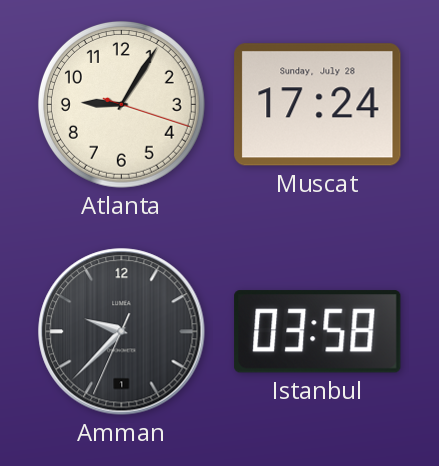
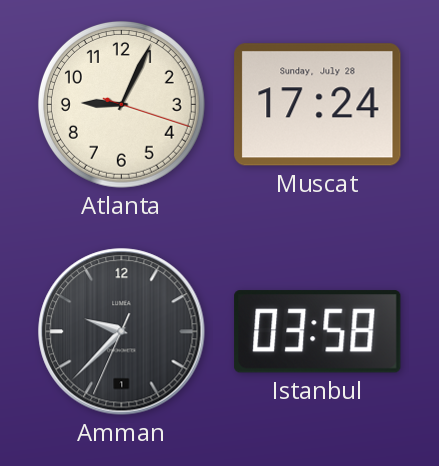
Atlanta: 9:05 -> 9:04
